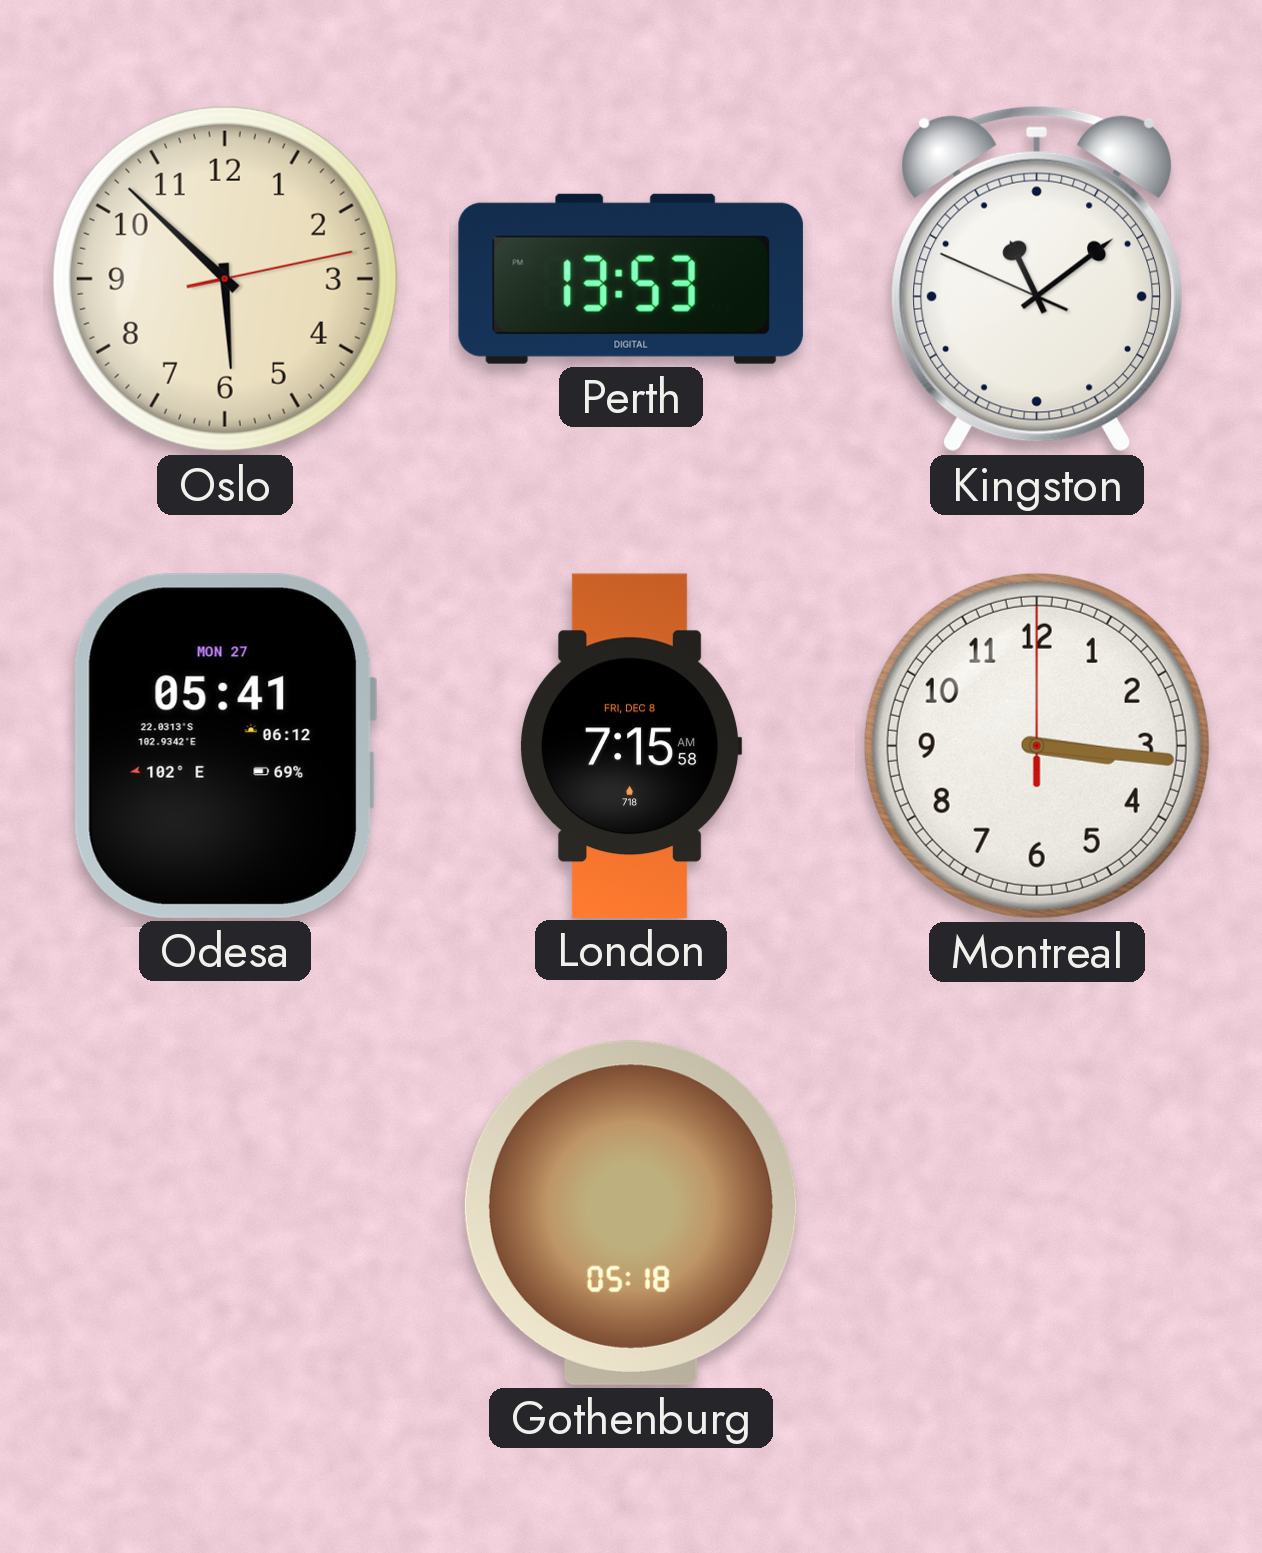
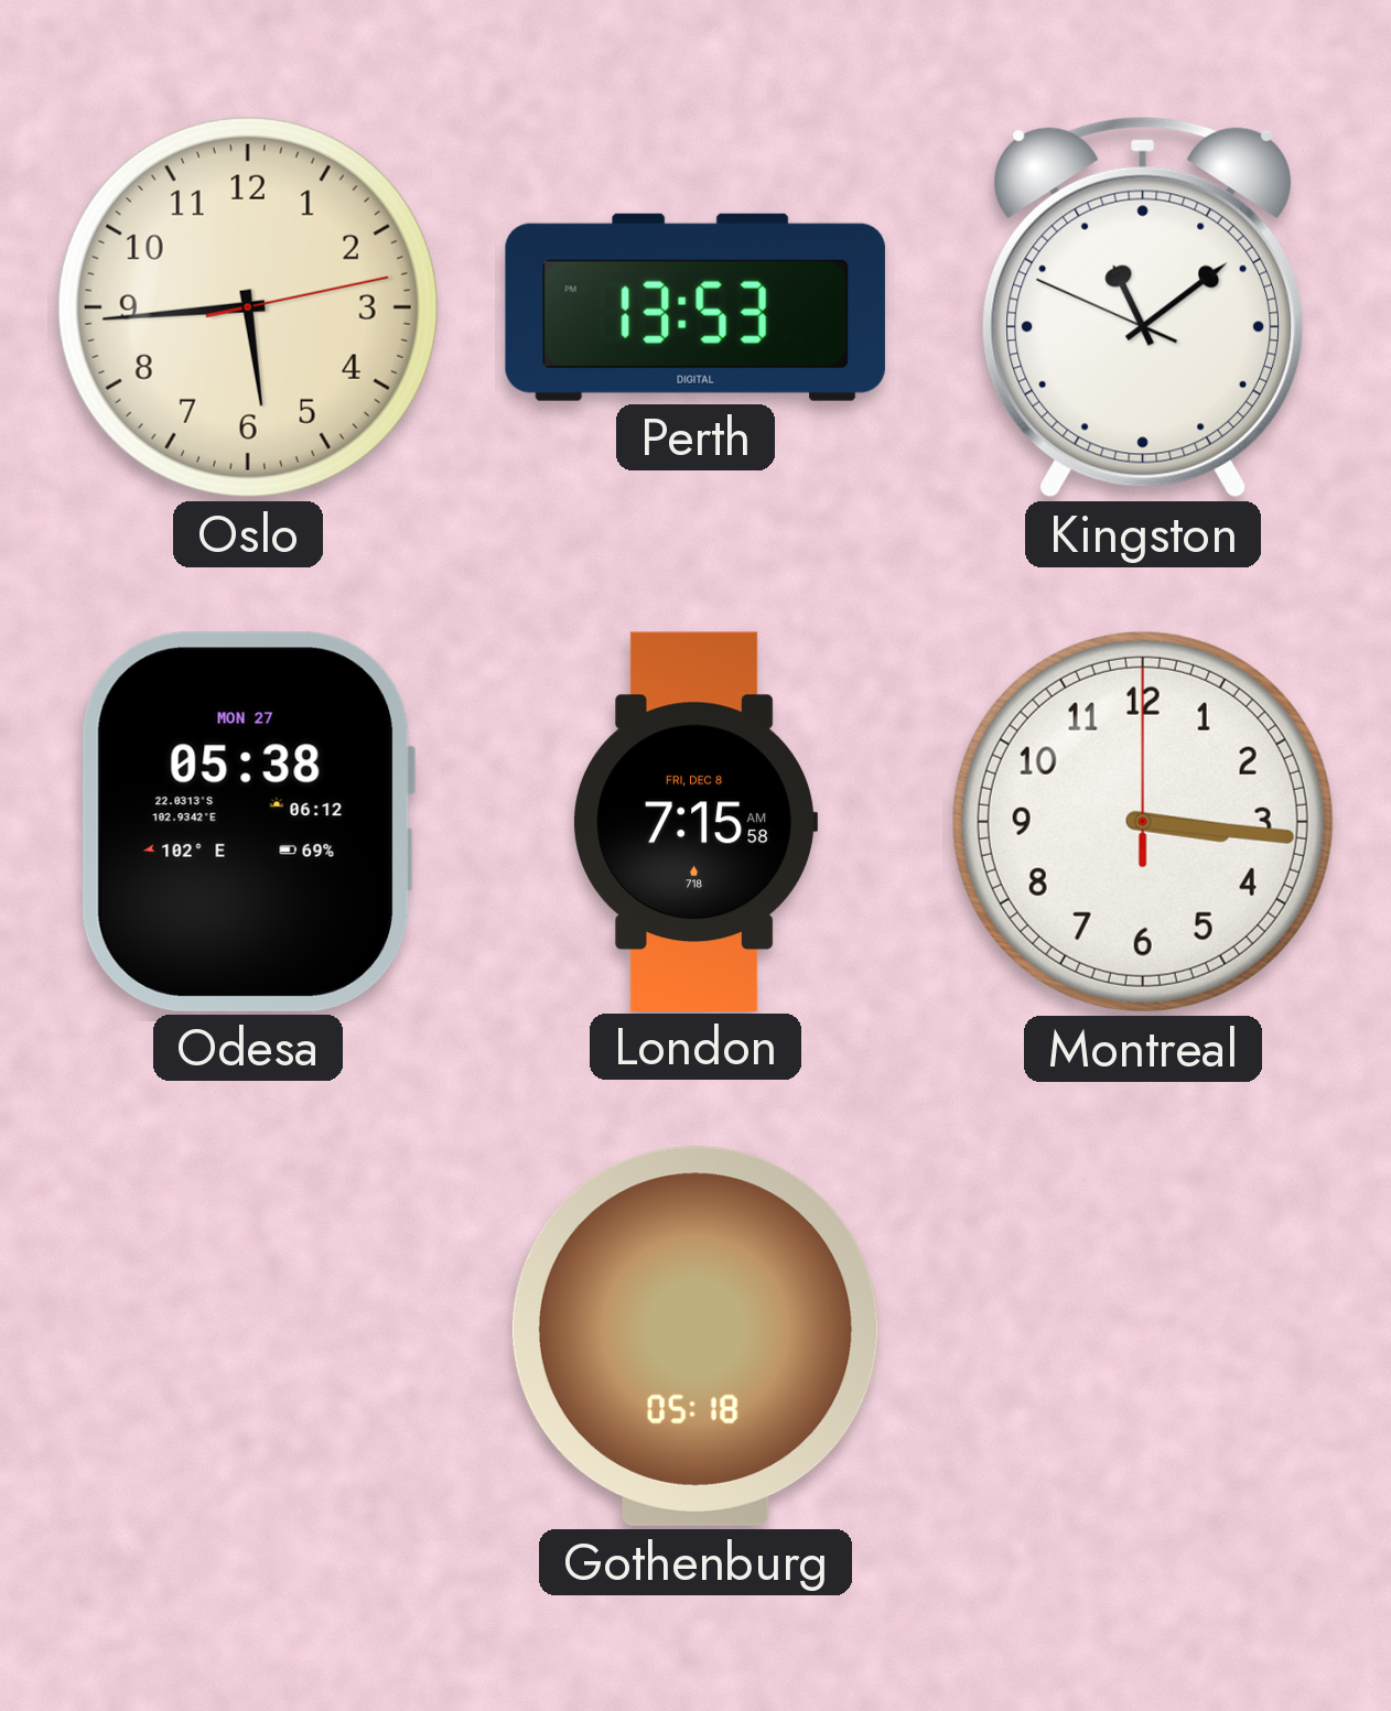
Oslo: 5:52 -> 5:44
Odesa: 05:41 -> 05:38
